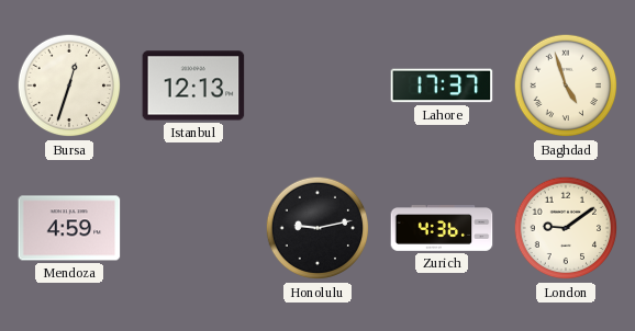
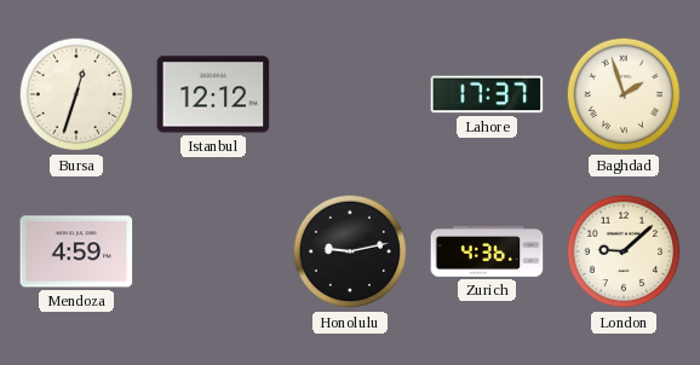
Istanbul: 12:13 -> 12:12
Baghdad: 4:57 -> 1:57
London: 9:09 -> 9:08
